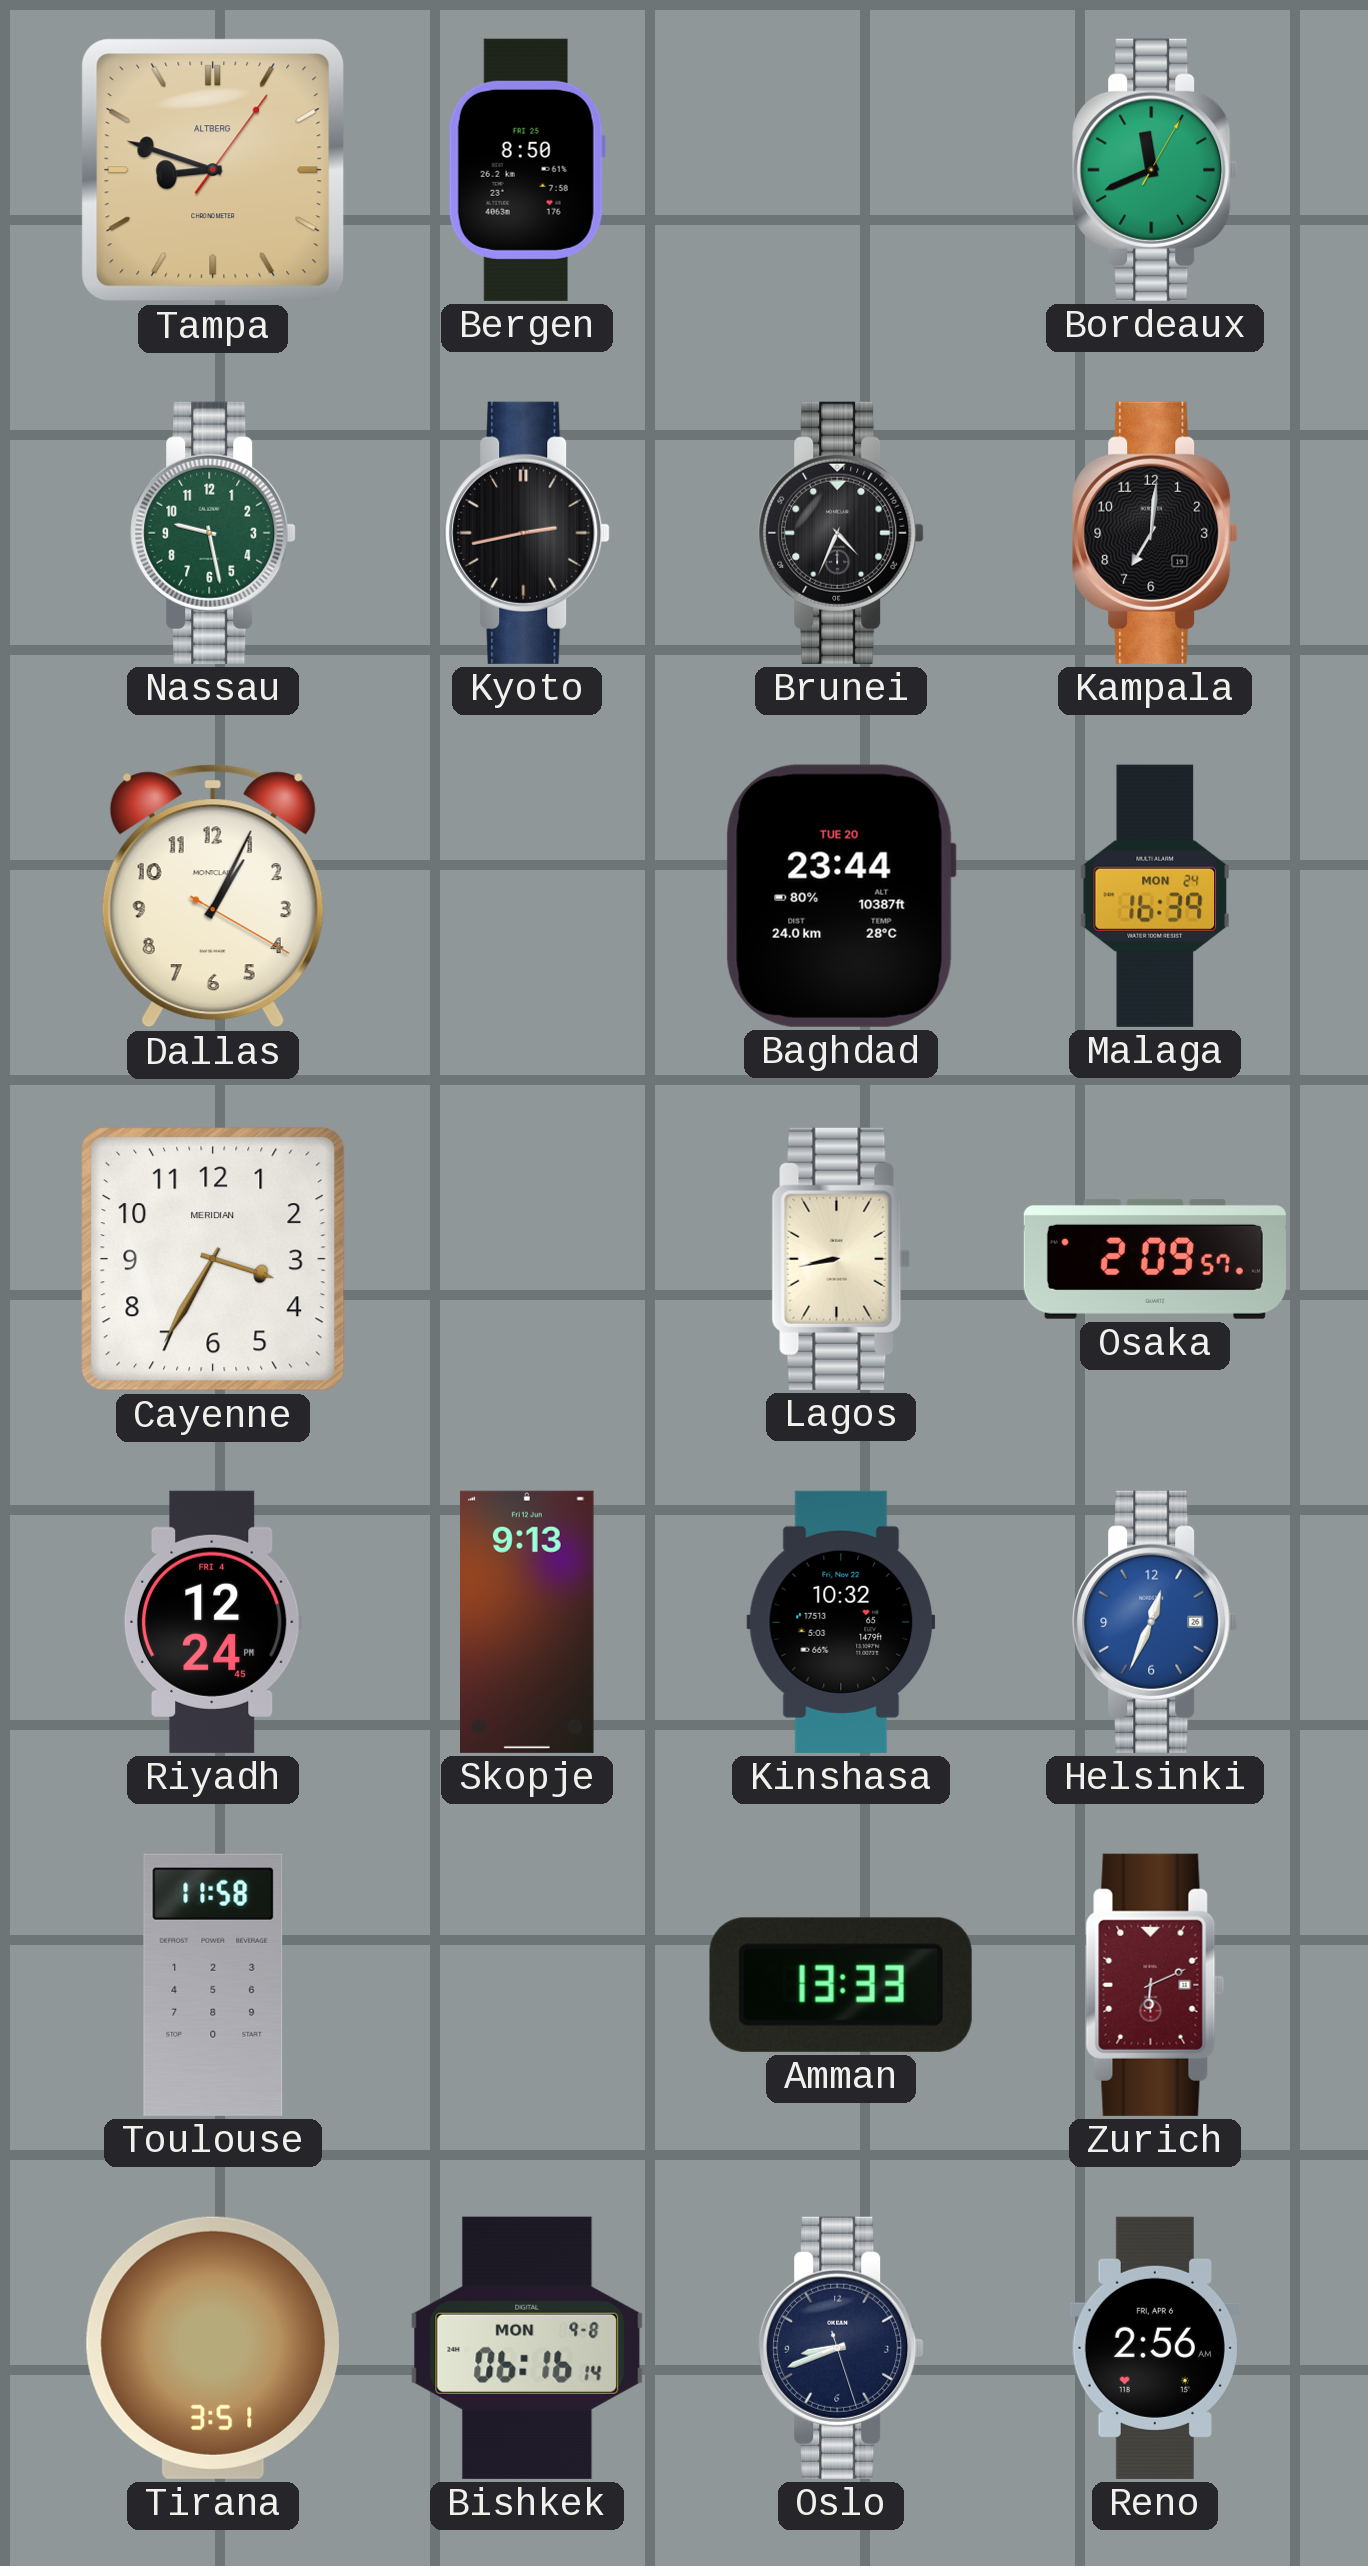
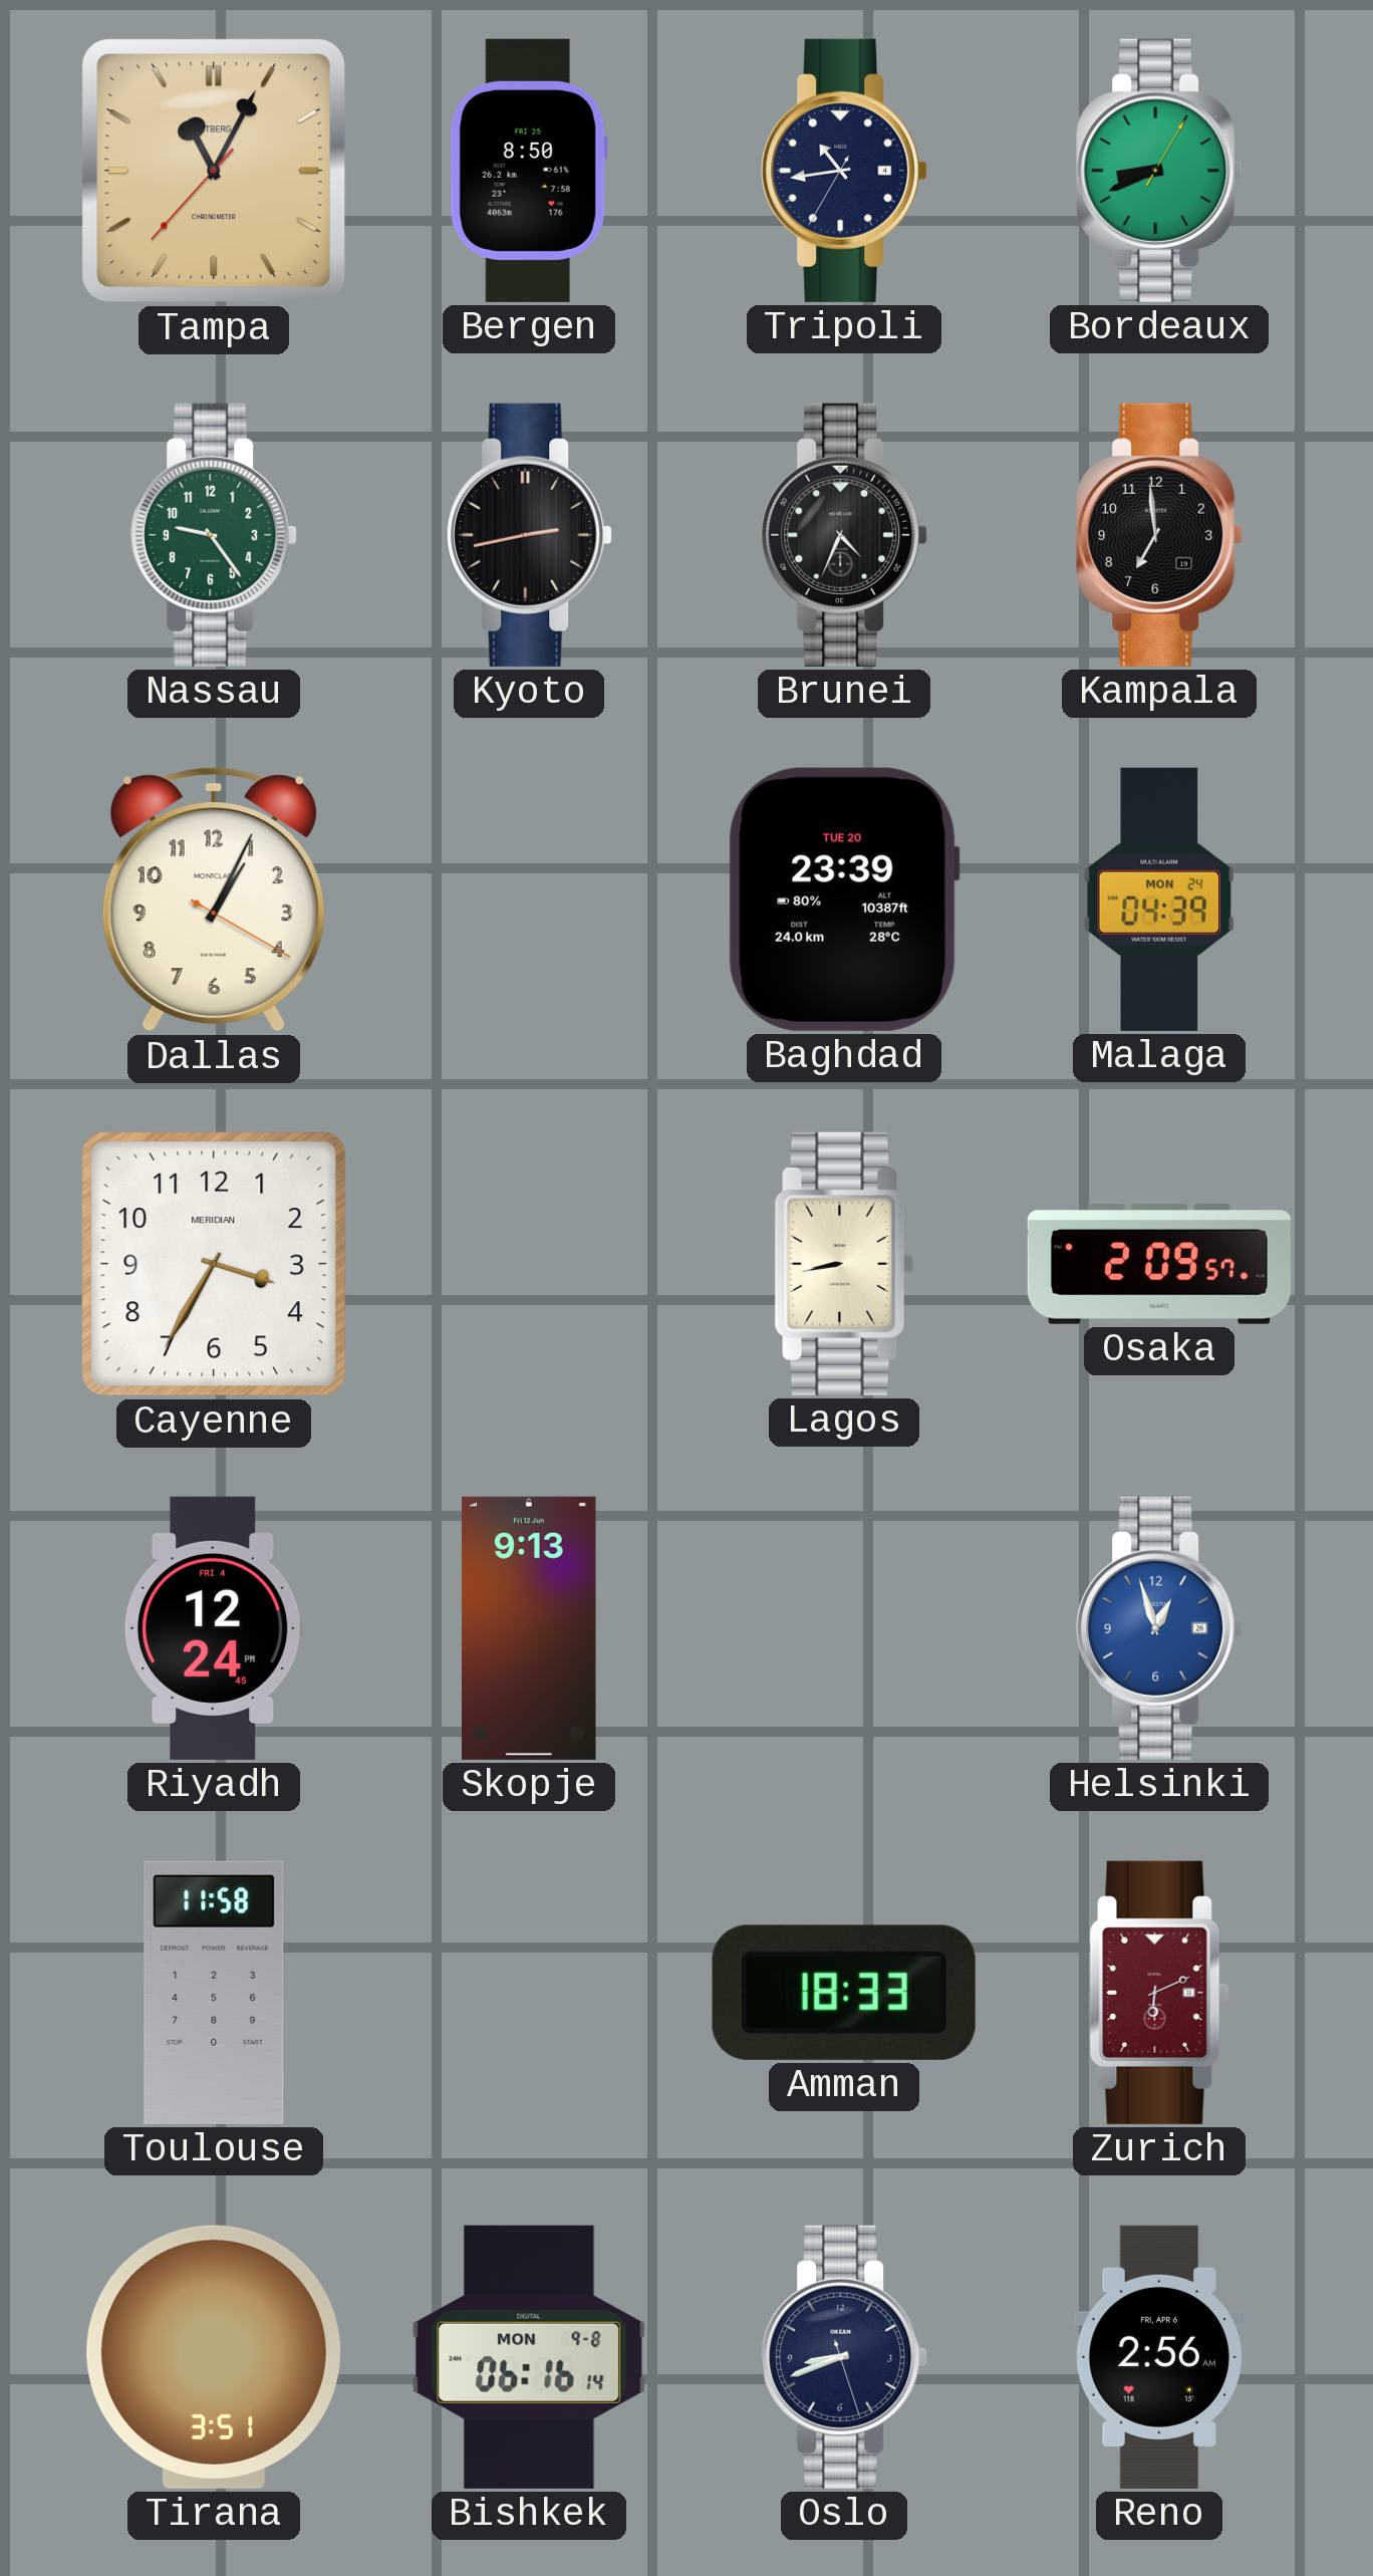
Tampa: 8:48 -> 11:04
Tripoli: none -> 10:43
Bordeaux: 11:41 -> 8:41
Nassau: 9:28 -> 9:24
Kampala: 7:01 -> 6:59
Baghdad: 23:44 -> 23:39
Malaga: 16:39 -> 04:39
Kinshasa: 10:32 -> none
Helsinki: 12:34 -> 12:57
Amman: 13:33 -> 18:33
